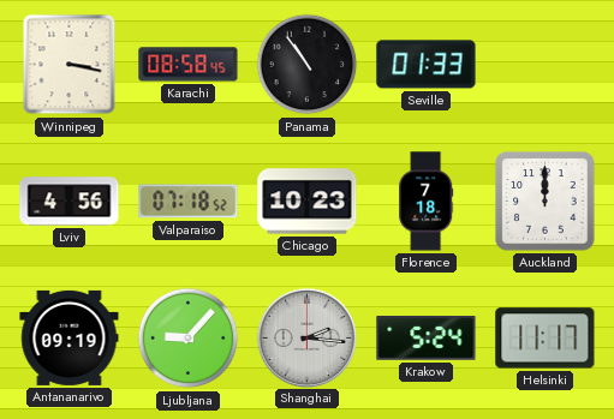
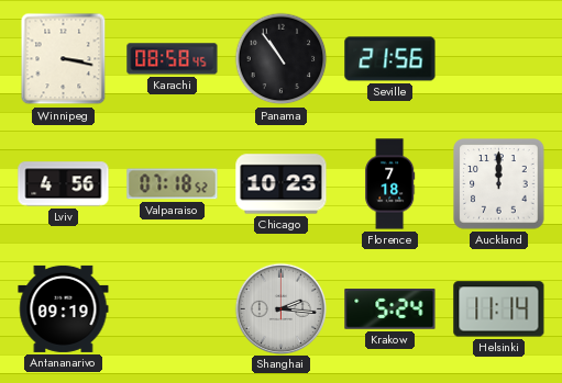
Seville: 01:33 -> 21:56
Ljubljana: 9:07 -> none
Helsinki: 11:17 -> 11:14
